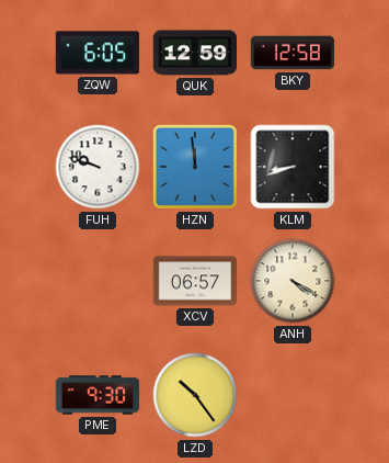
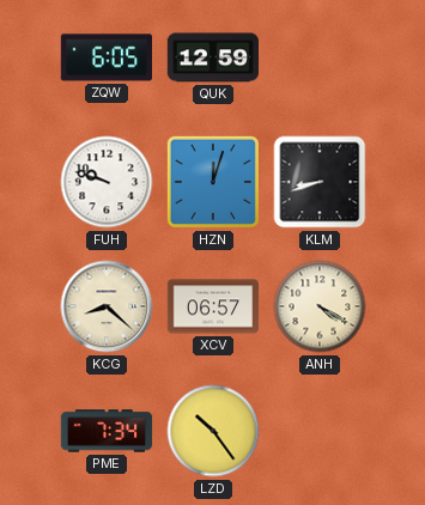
BKY: 12:58 -> none
HZN: 11:59 -> 12:03
KCG: none -> 8:22
PME: 9:30 -> 7:34
